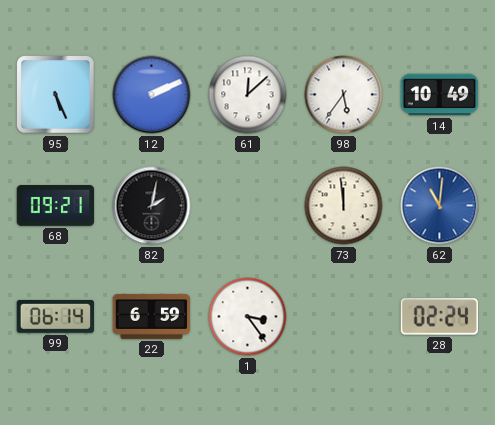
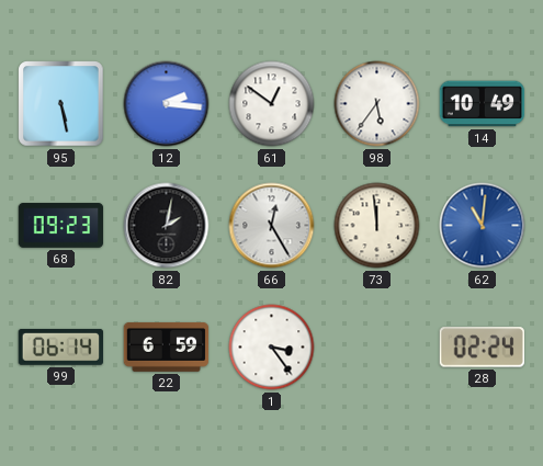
95: 5:26 -> 5:28
12: 2:11 -> 2:16
61: 12:08 -> 12:51
68: 09:21 -> 09:23
66: none -> 12:25
